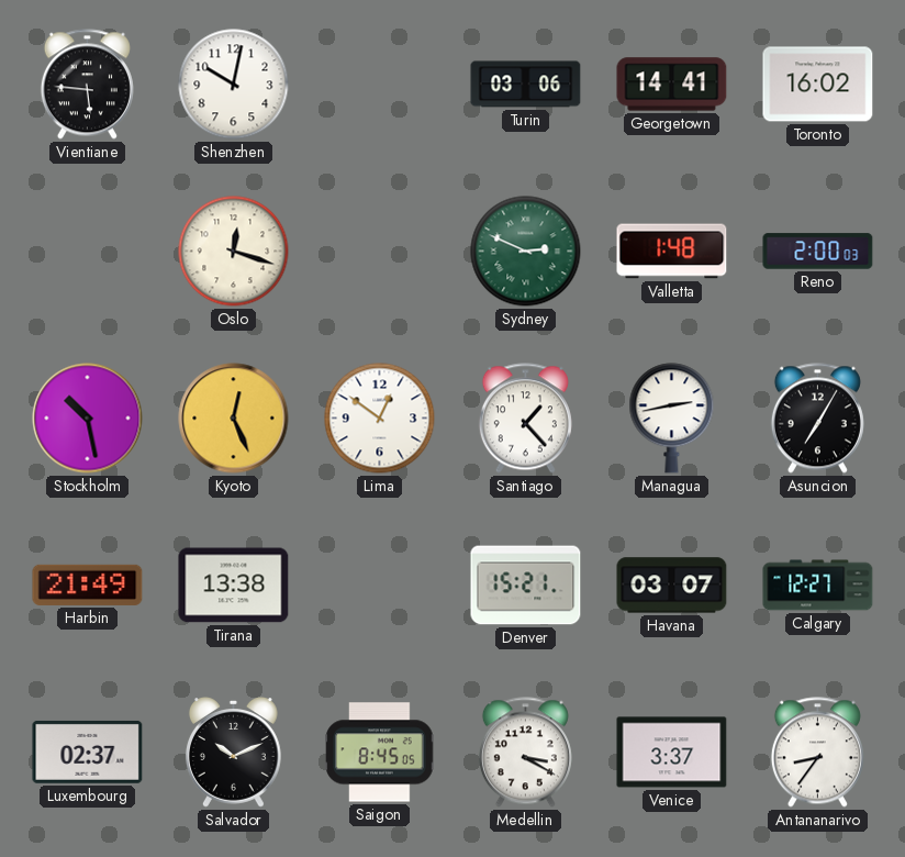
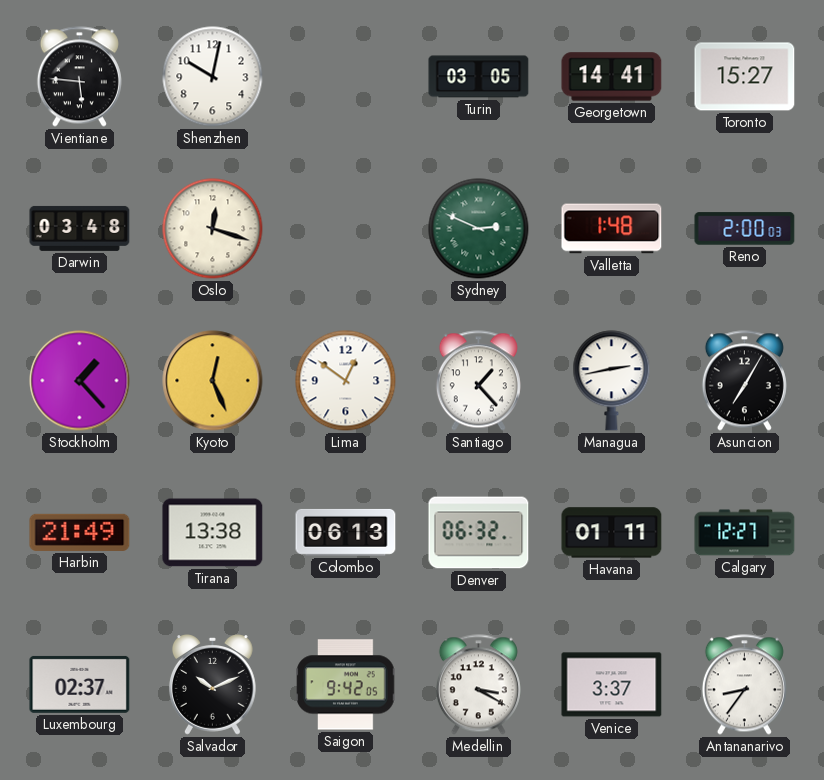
Turin: 03:06 -> 03:05
Toronto: 16:02 -> 15:27
Darwin: none -> 03:48
Stockholm: 10:28 -> 1:23
Colombo: none -> 06:13
Denver: 15:21 -> 06:32
Havana: 03:07 -> 01:11
Saigon: 8:45 -> 9:42
